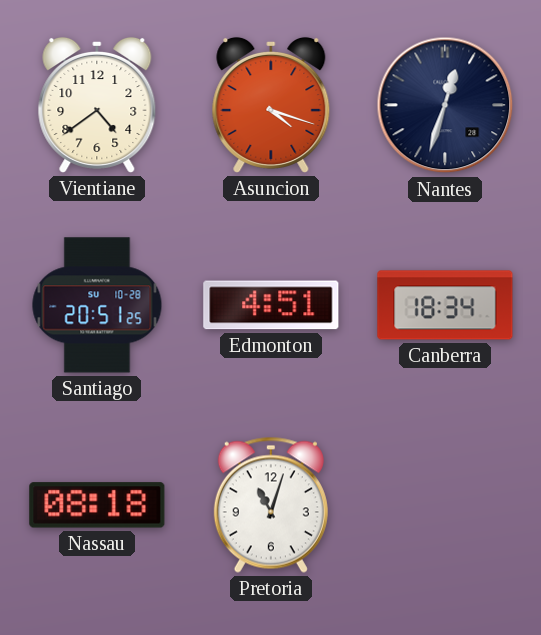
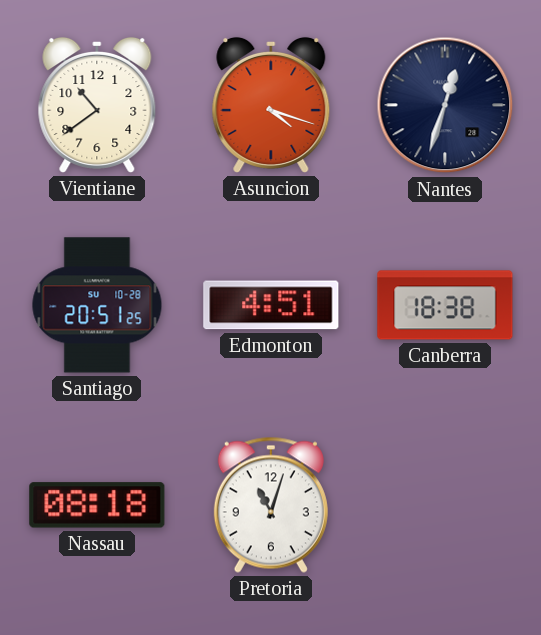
Vientiane: 4:39 -> 10:39
Canberra: 18:34 -> 18:38
